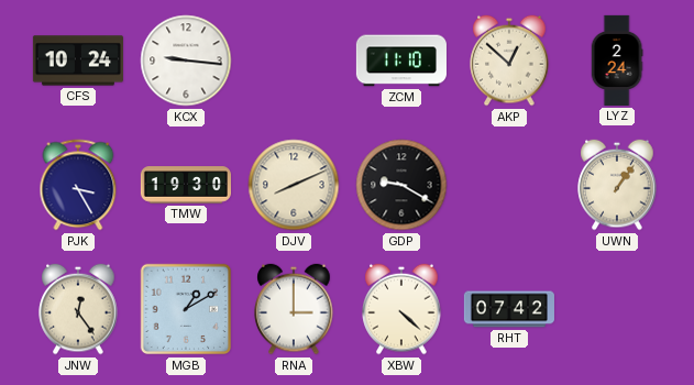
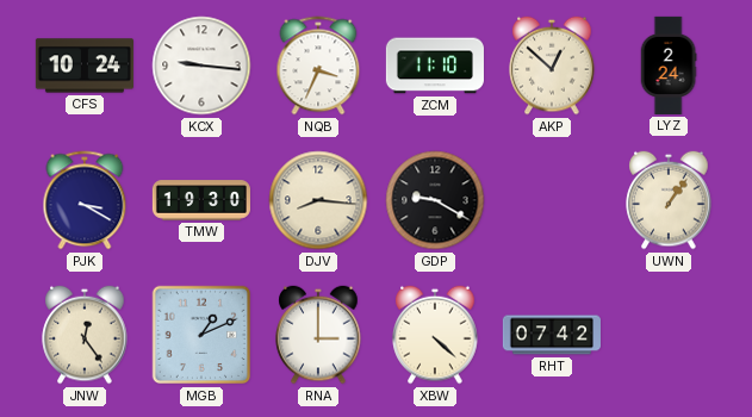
NQB: none -> 3:34
PJK: 3:25 -> 3:20
DJV: 8:11 -> 8:16
MGB: 1:10 -> 1:11
